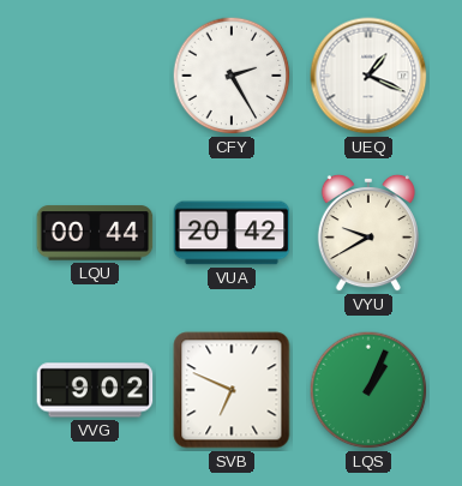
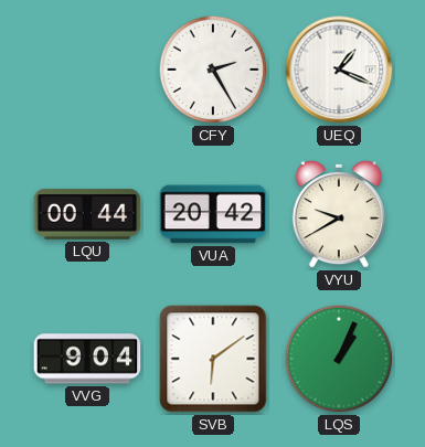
VVG: 9:02 -> 9:04
SVB: 6:49 -> 6:09
